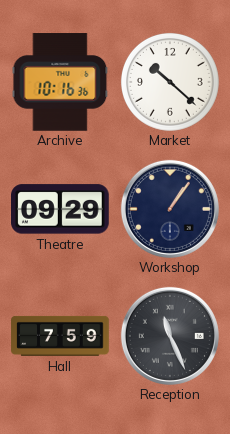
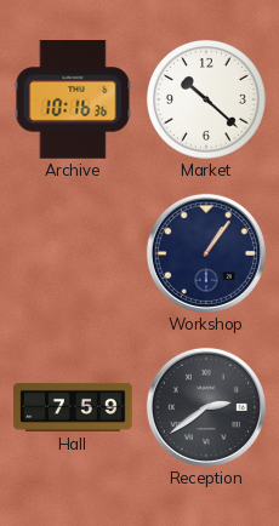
Theatre: 09:29 -> none
Reception: 11:26 -> 2:39
